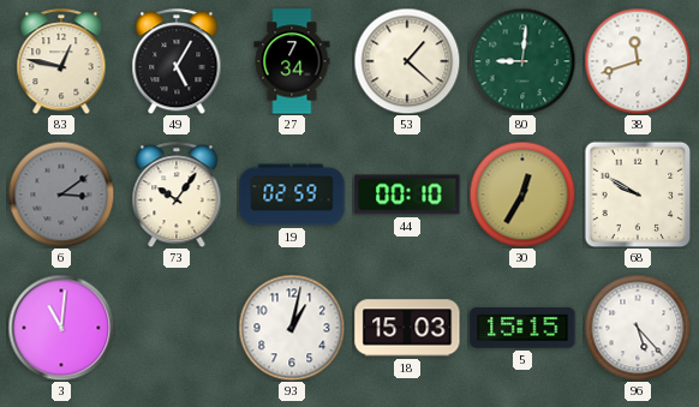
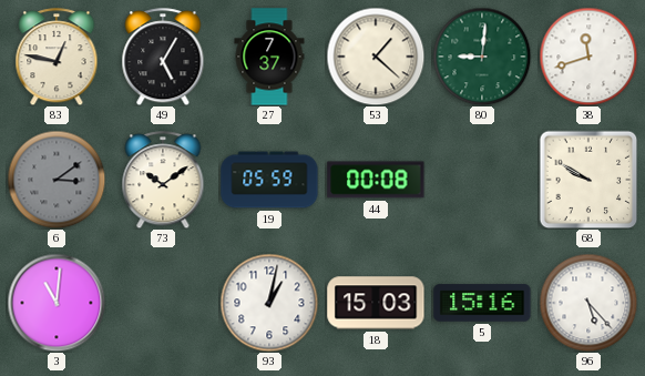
27: 7:34 -> 7:37
73: 10:06 -> 10:09
19: 02:59 -> 05:59
44: 00:10 -> 00:08
30: 12:35 -> none
5: 15:15 -> 15:16
